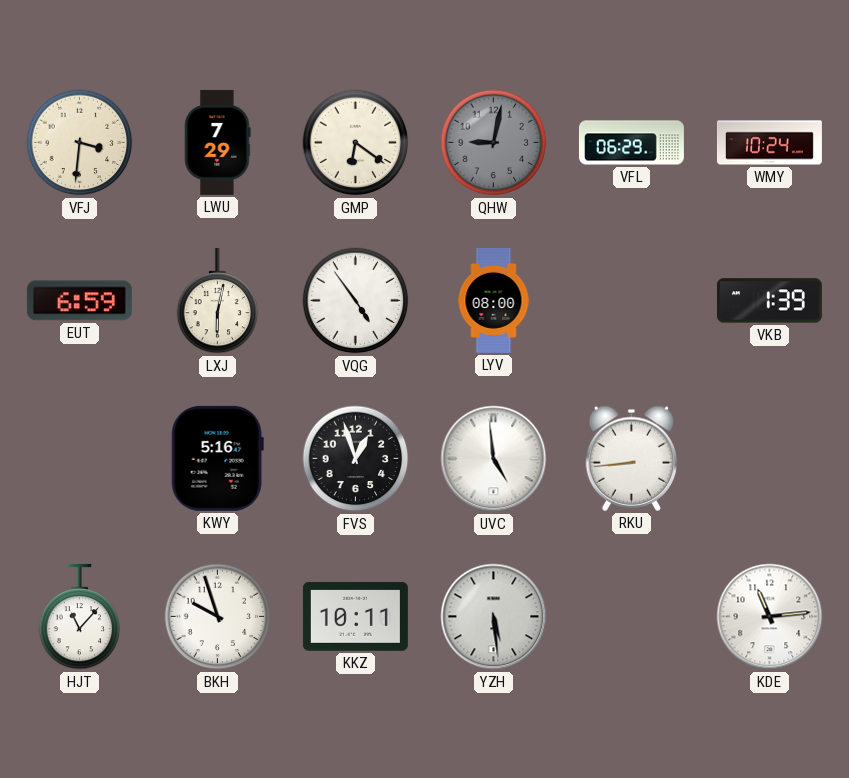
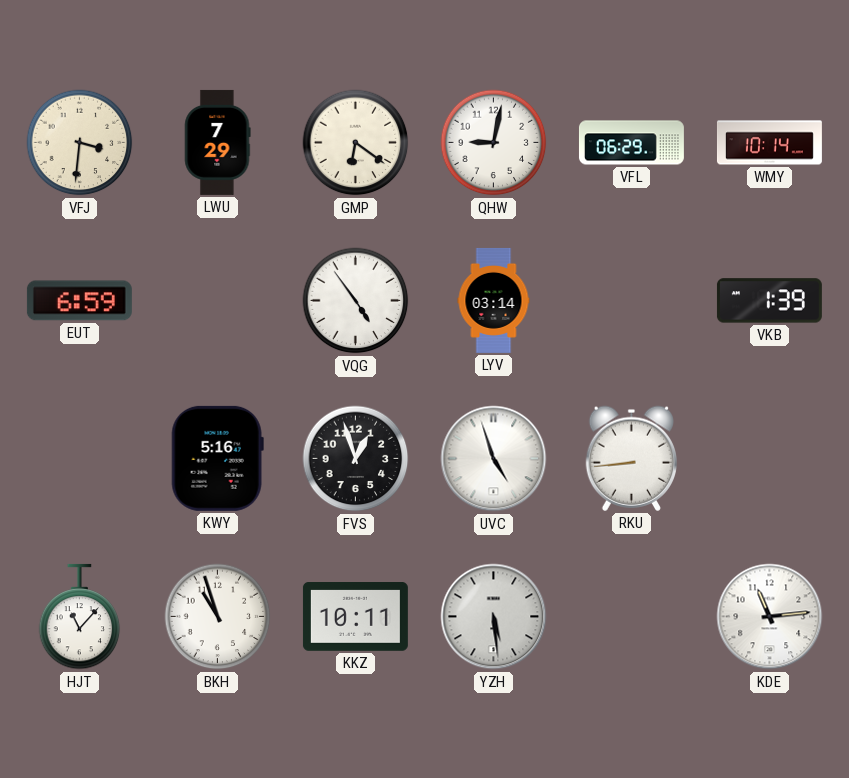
QHW dial: grey -> white
WMY: 10:24 -> 10:14
LXJ: 6:02 -> none
LYV: 08:00 -> 03:14
UVC: 4:59 -> 4:57
BKH: 9:57 -> 10:57
